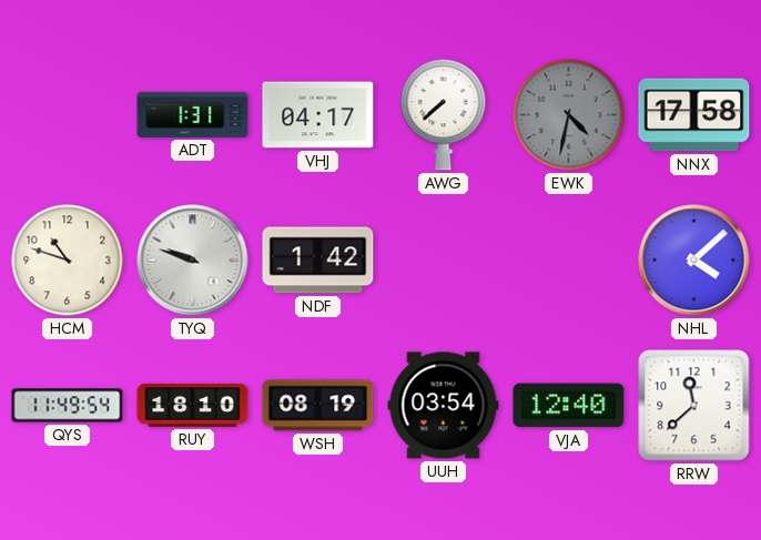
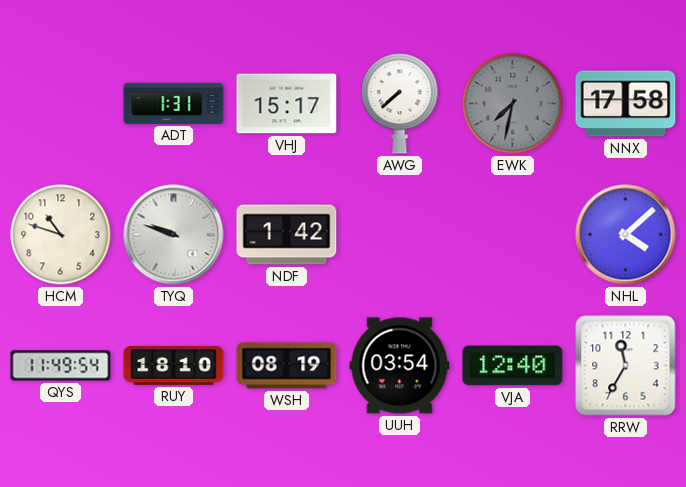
VHJ: 04:17 -> 15:17
EWK: 4:32 -> 7:32
RRW: 11:38 -> 11:35
